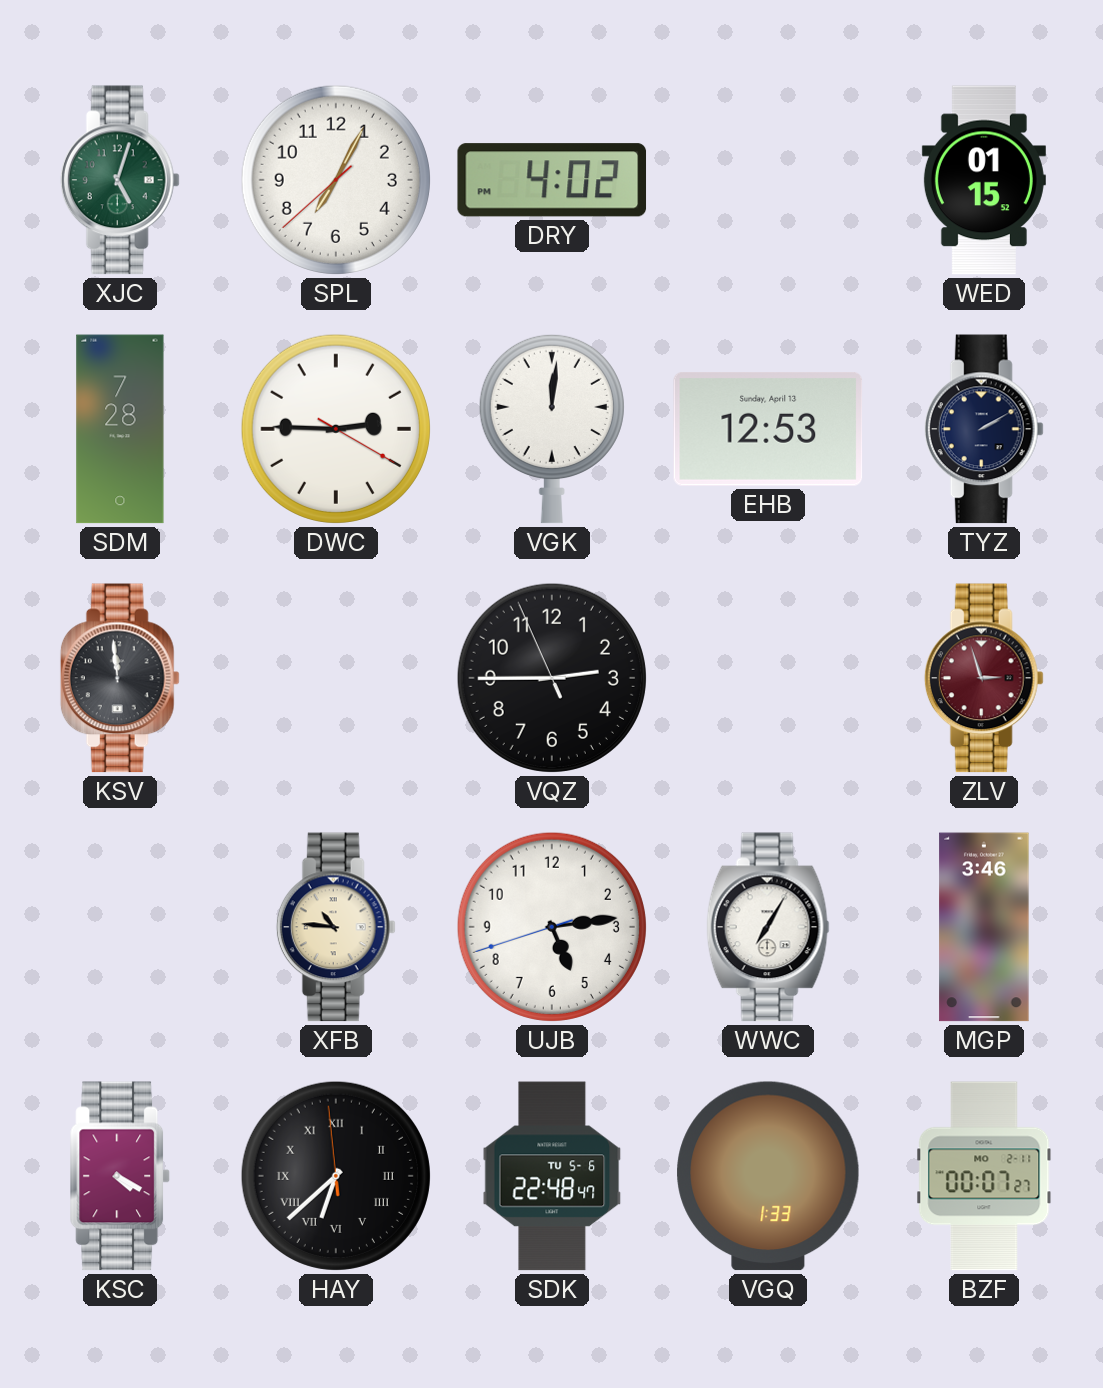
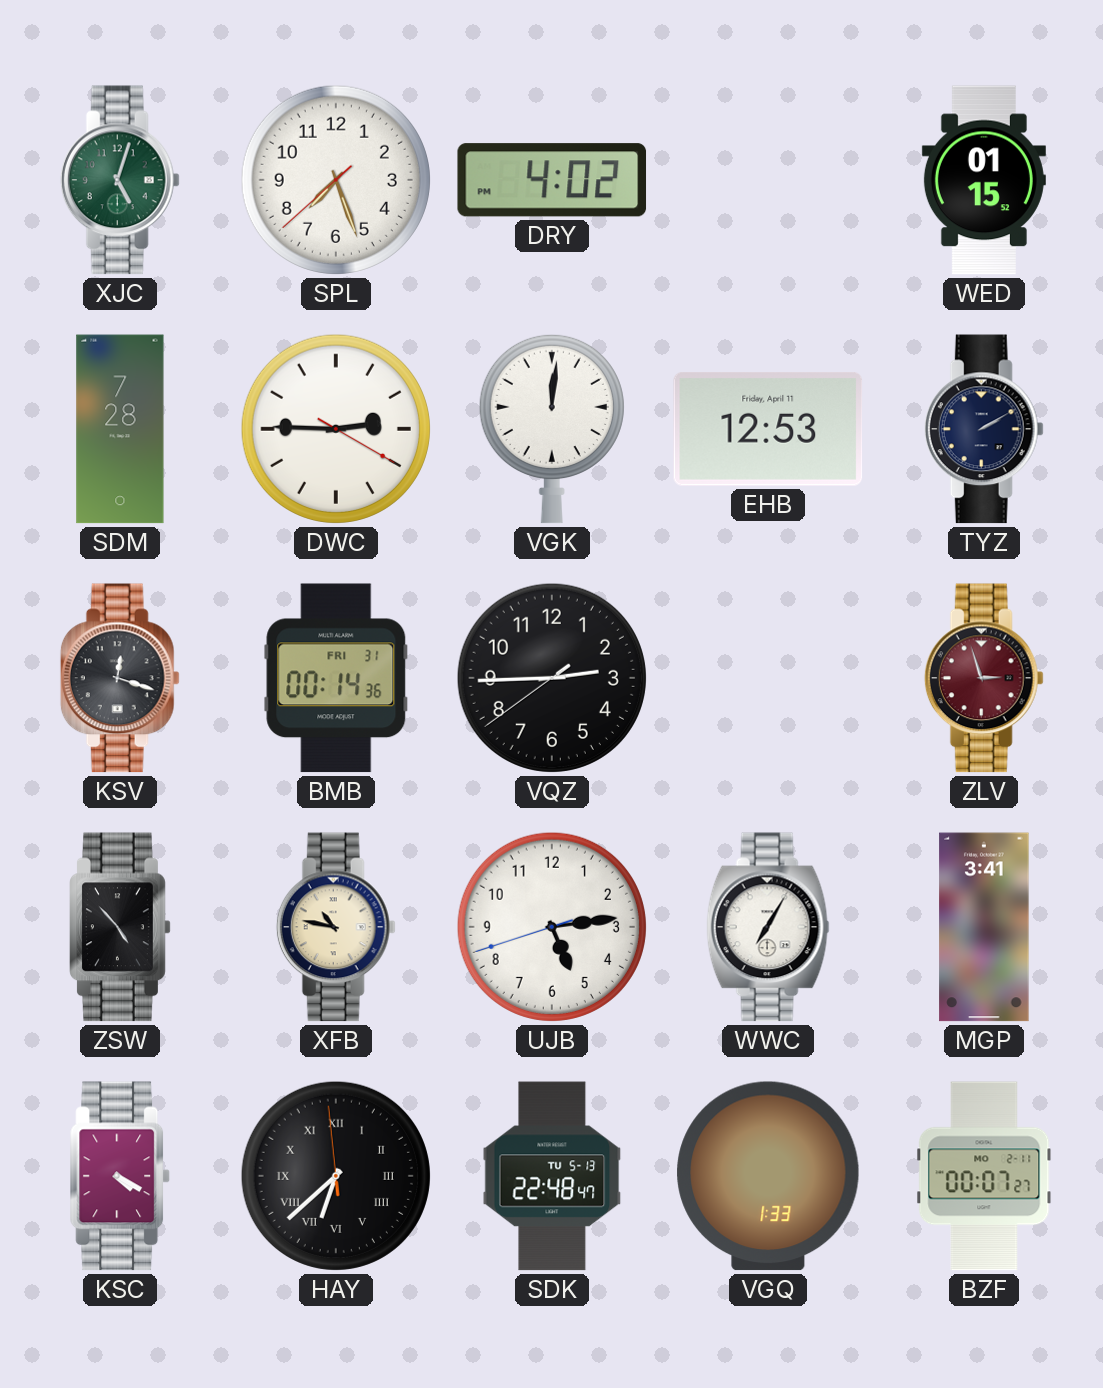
SPL: 7:04 -> 7:26
EHB date: Sunday, April 13 -> Friday, April 11
KSV: 11:59 -> 12:18
BMB: none -> 00:14
VQZ: 2:44:56 -> 2:44:39
ZSW: none -> 4:53
XFB: 10:46 -> 10:47
MGP: 3:46 -> 3:41
SDK date: TU 5-6 -> TU 5-13
